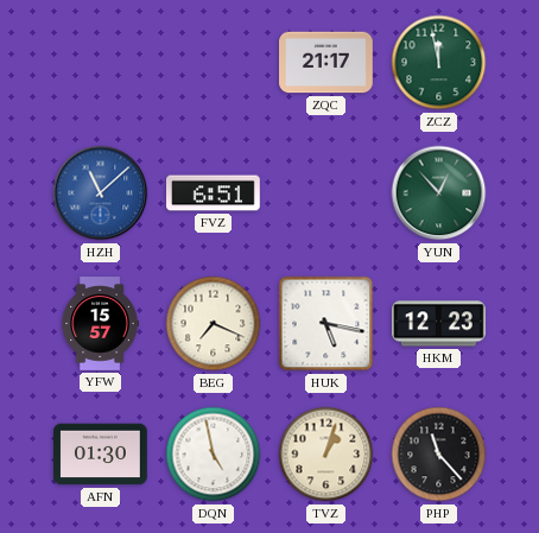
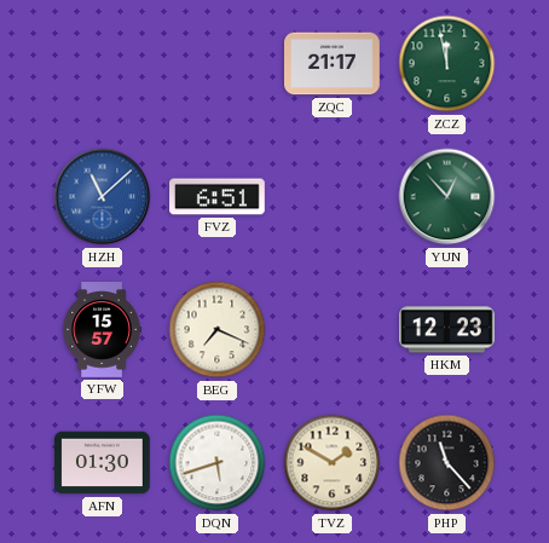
HUK: 5:17 -> none
DQN: 4:58 -> 5:42
TVZ: 1:03 -> 1:50
